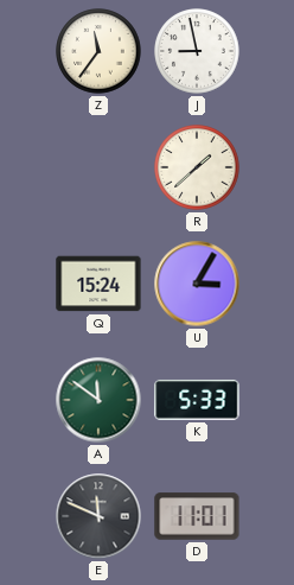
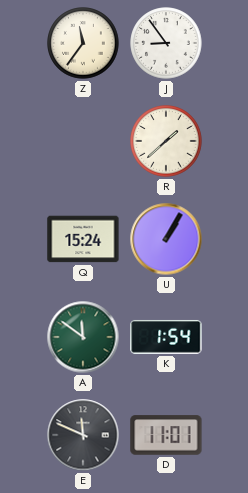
J: 8:58 -> 8:54
U: 3:05 -> 1:05
K: 5:33 -> 1:54
